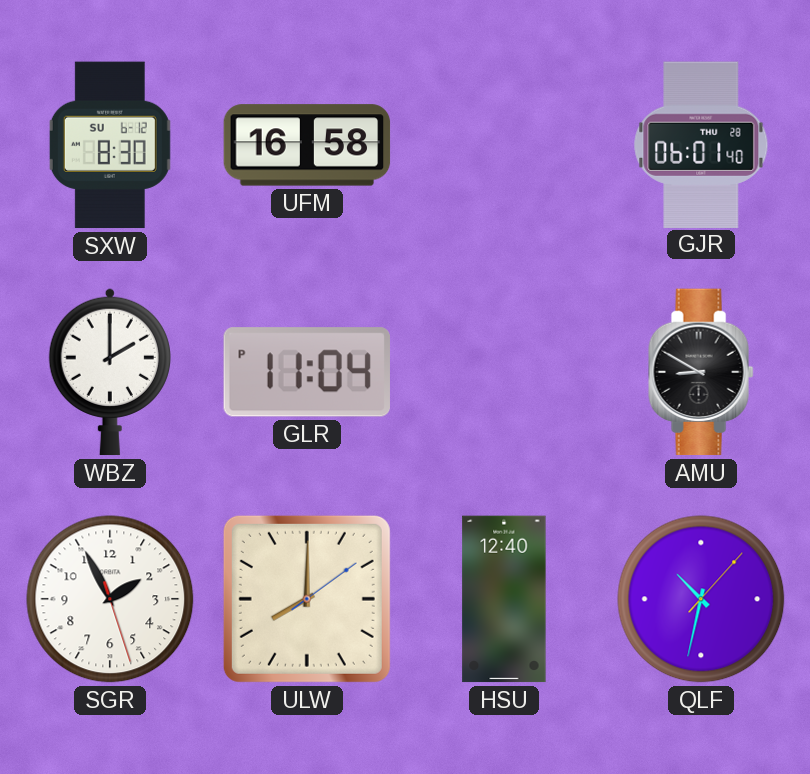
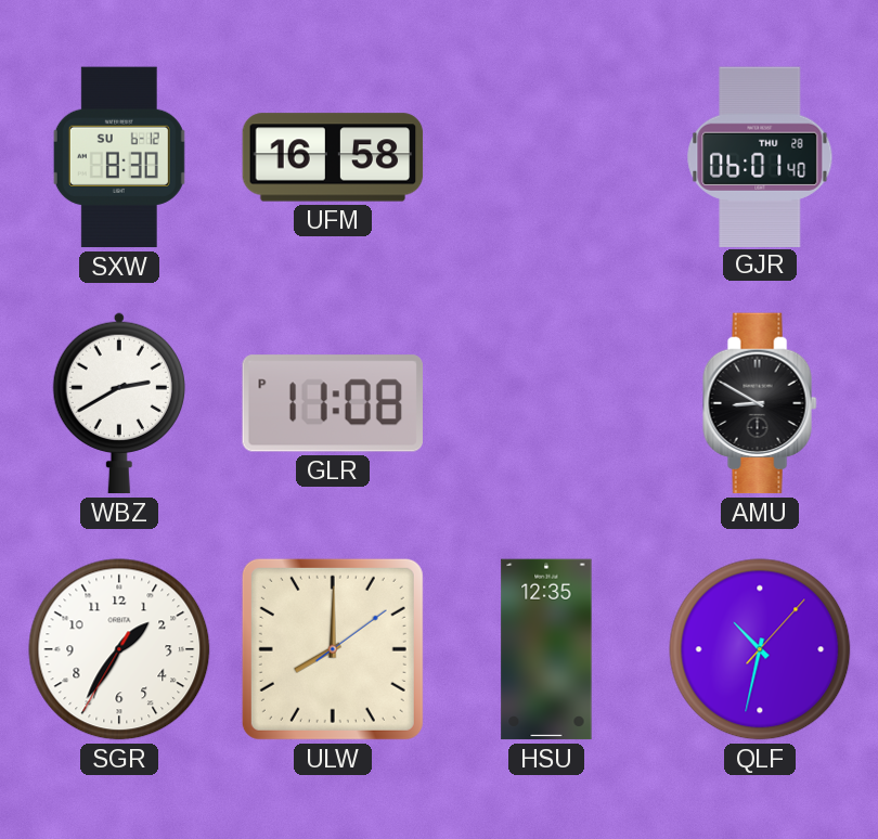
WBZ: 2:00 -> 2:40
GLR: 11:04 -> 11:08
SGR: 1:55 -> 1:35
HSU: 12:40 -> 12:35
